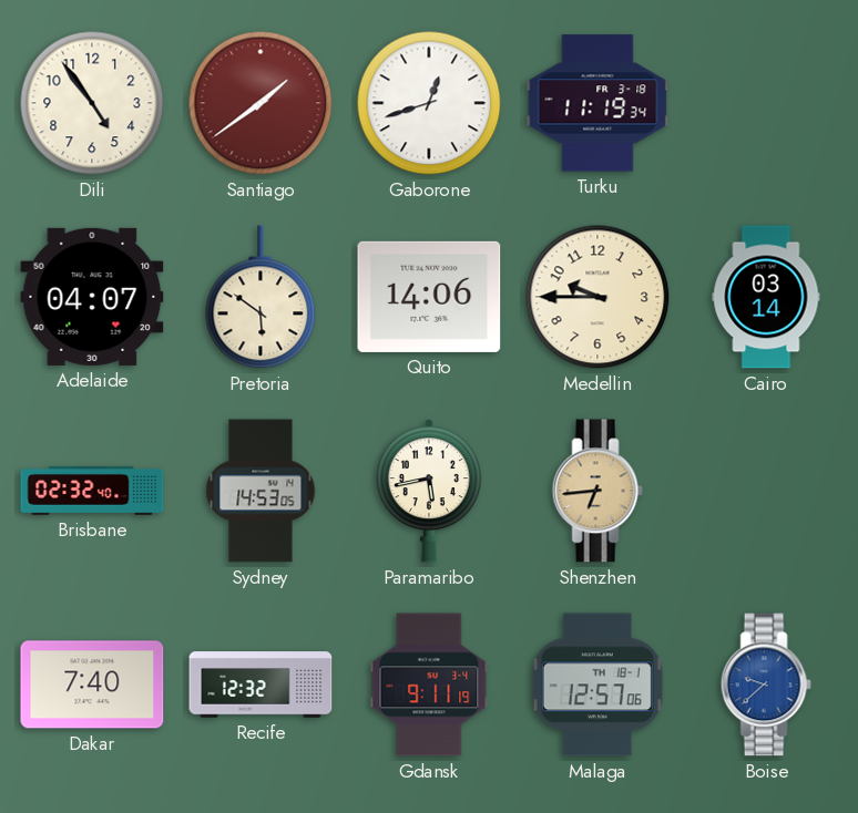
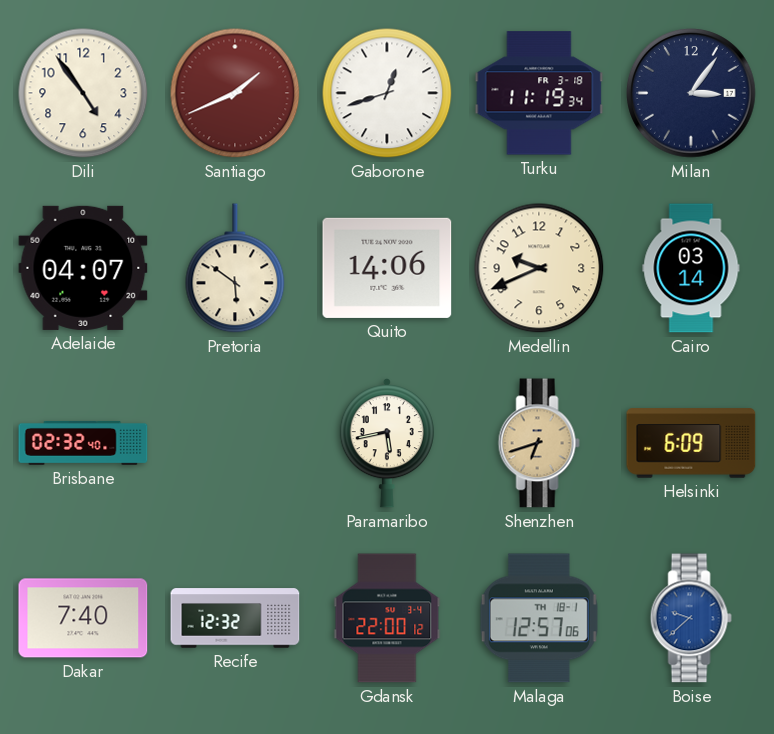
Santiago: 1:39 -> 1:41
Milan: none -> 3:06
Medellin: 9:45 -> 9:41
Sydney: 14:53 -> none
Shenzhen: 6:44 -> 6:42
Helsinki: none -> 6:09
Gdansk: 9:11 -> 22:00
